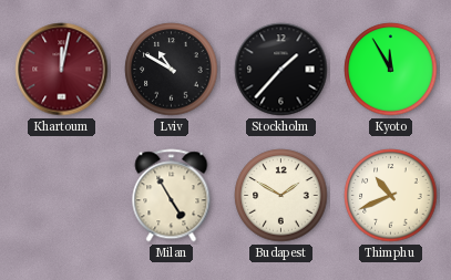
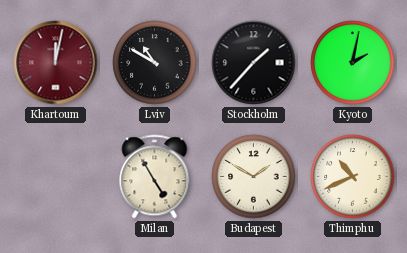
Kyoto: 11:55 -> 2:02
